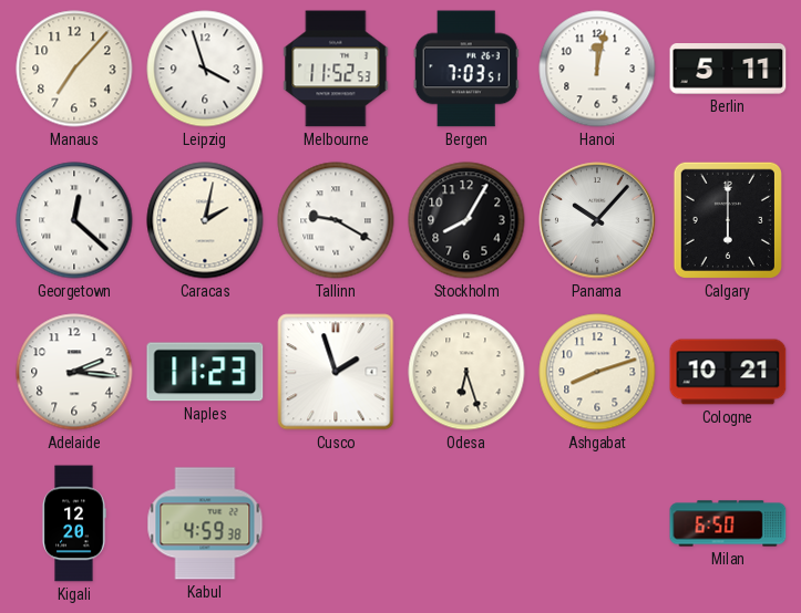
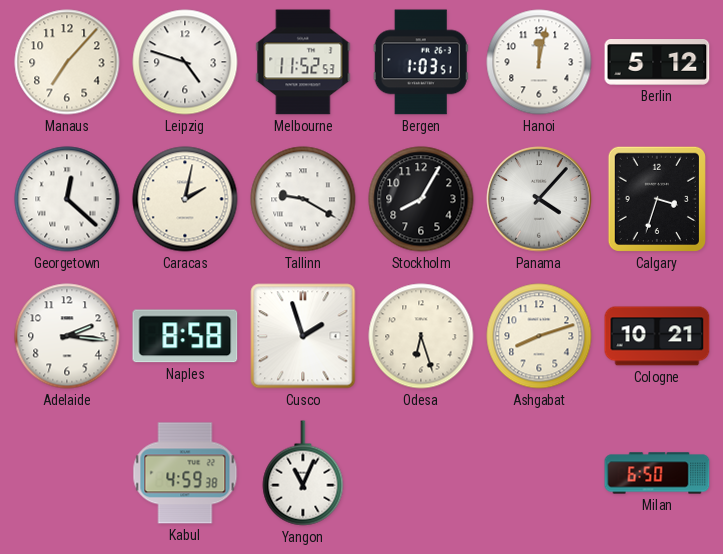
Leipzig: 3:57 -> 4:48
Bergen: 7:03 -> 1:03
Berlin: 5:11 -> 5:12
Panama: 10:07 -> 4:07
Calgary: 6:00 -> 3:33
Naples: 11:23 -> 8:58
Kigali: 12:20 -> none
Yangon: none -> 11:04
